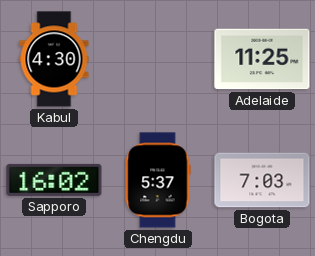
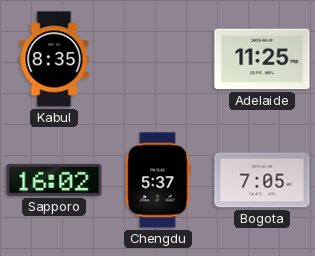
Kabul: 4:30 -> 8:35
Bogota: 7:03 -> 7:05
